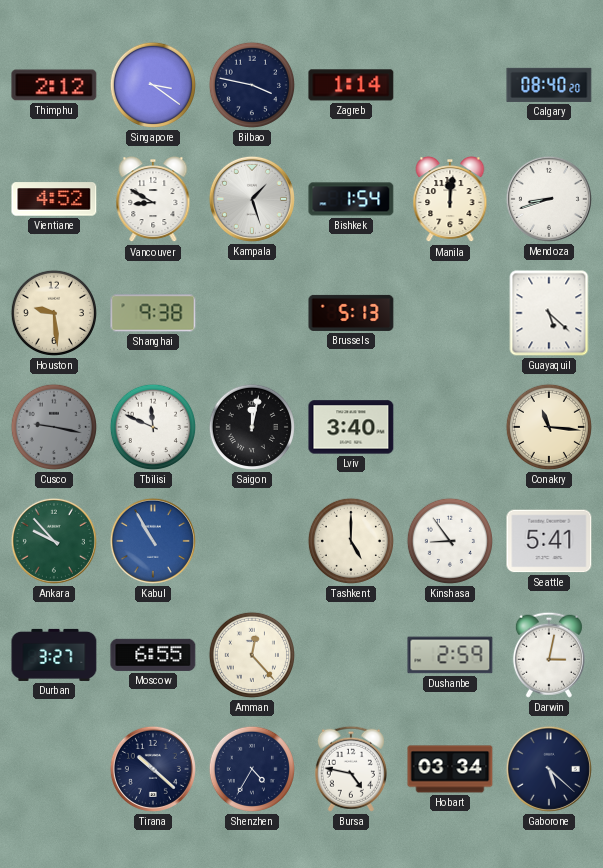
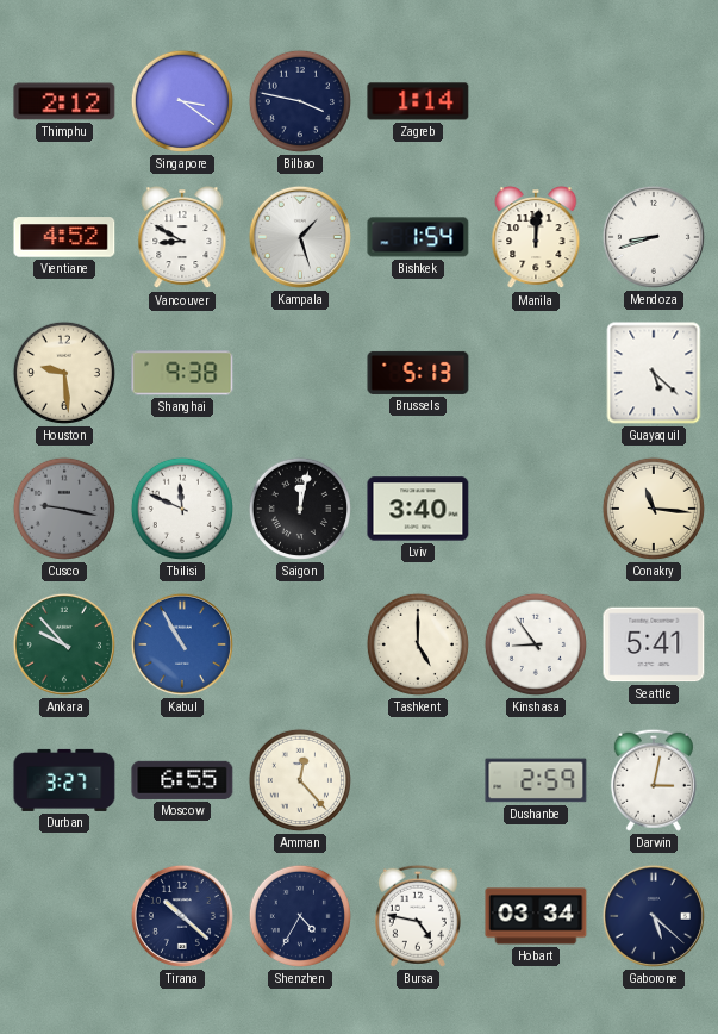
Calgary: 08:40 -> none
